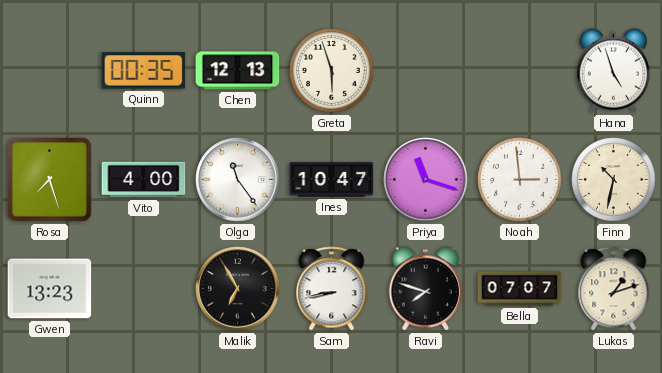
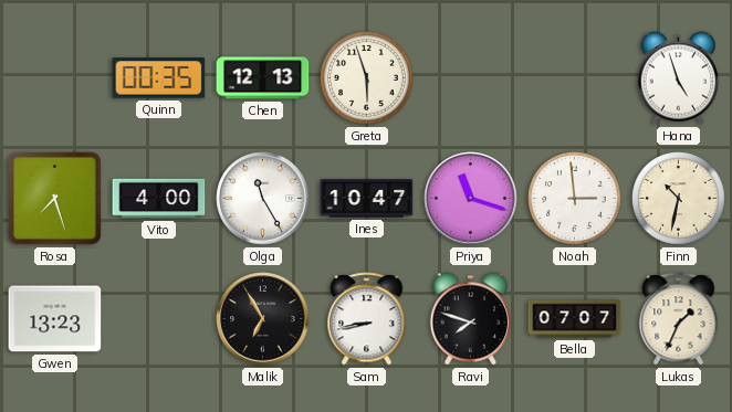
Olga: 11:24 -> 11:25
Lukas: 1:12 -> 1:34
